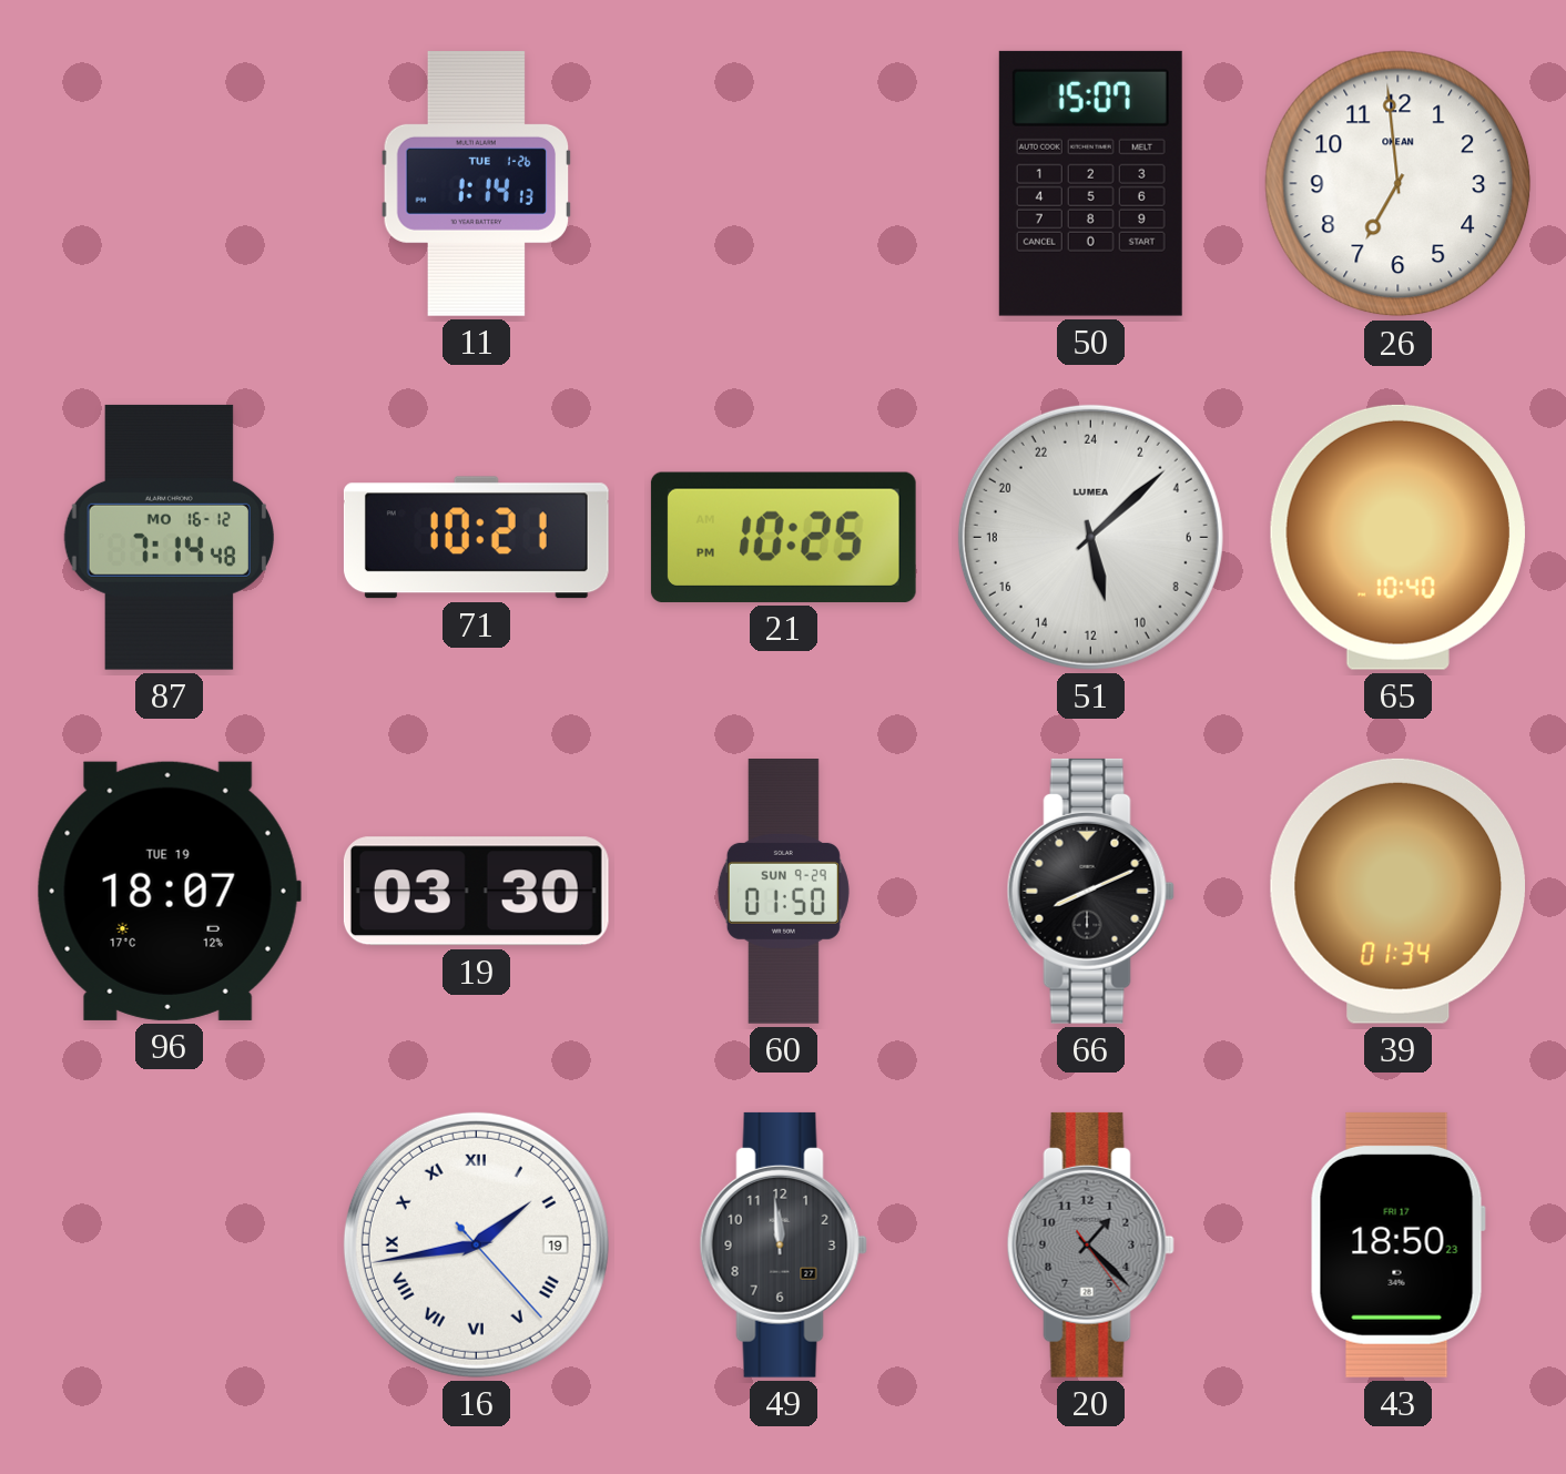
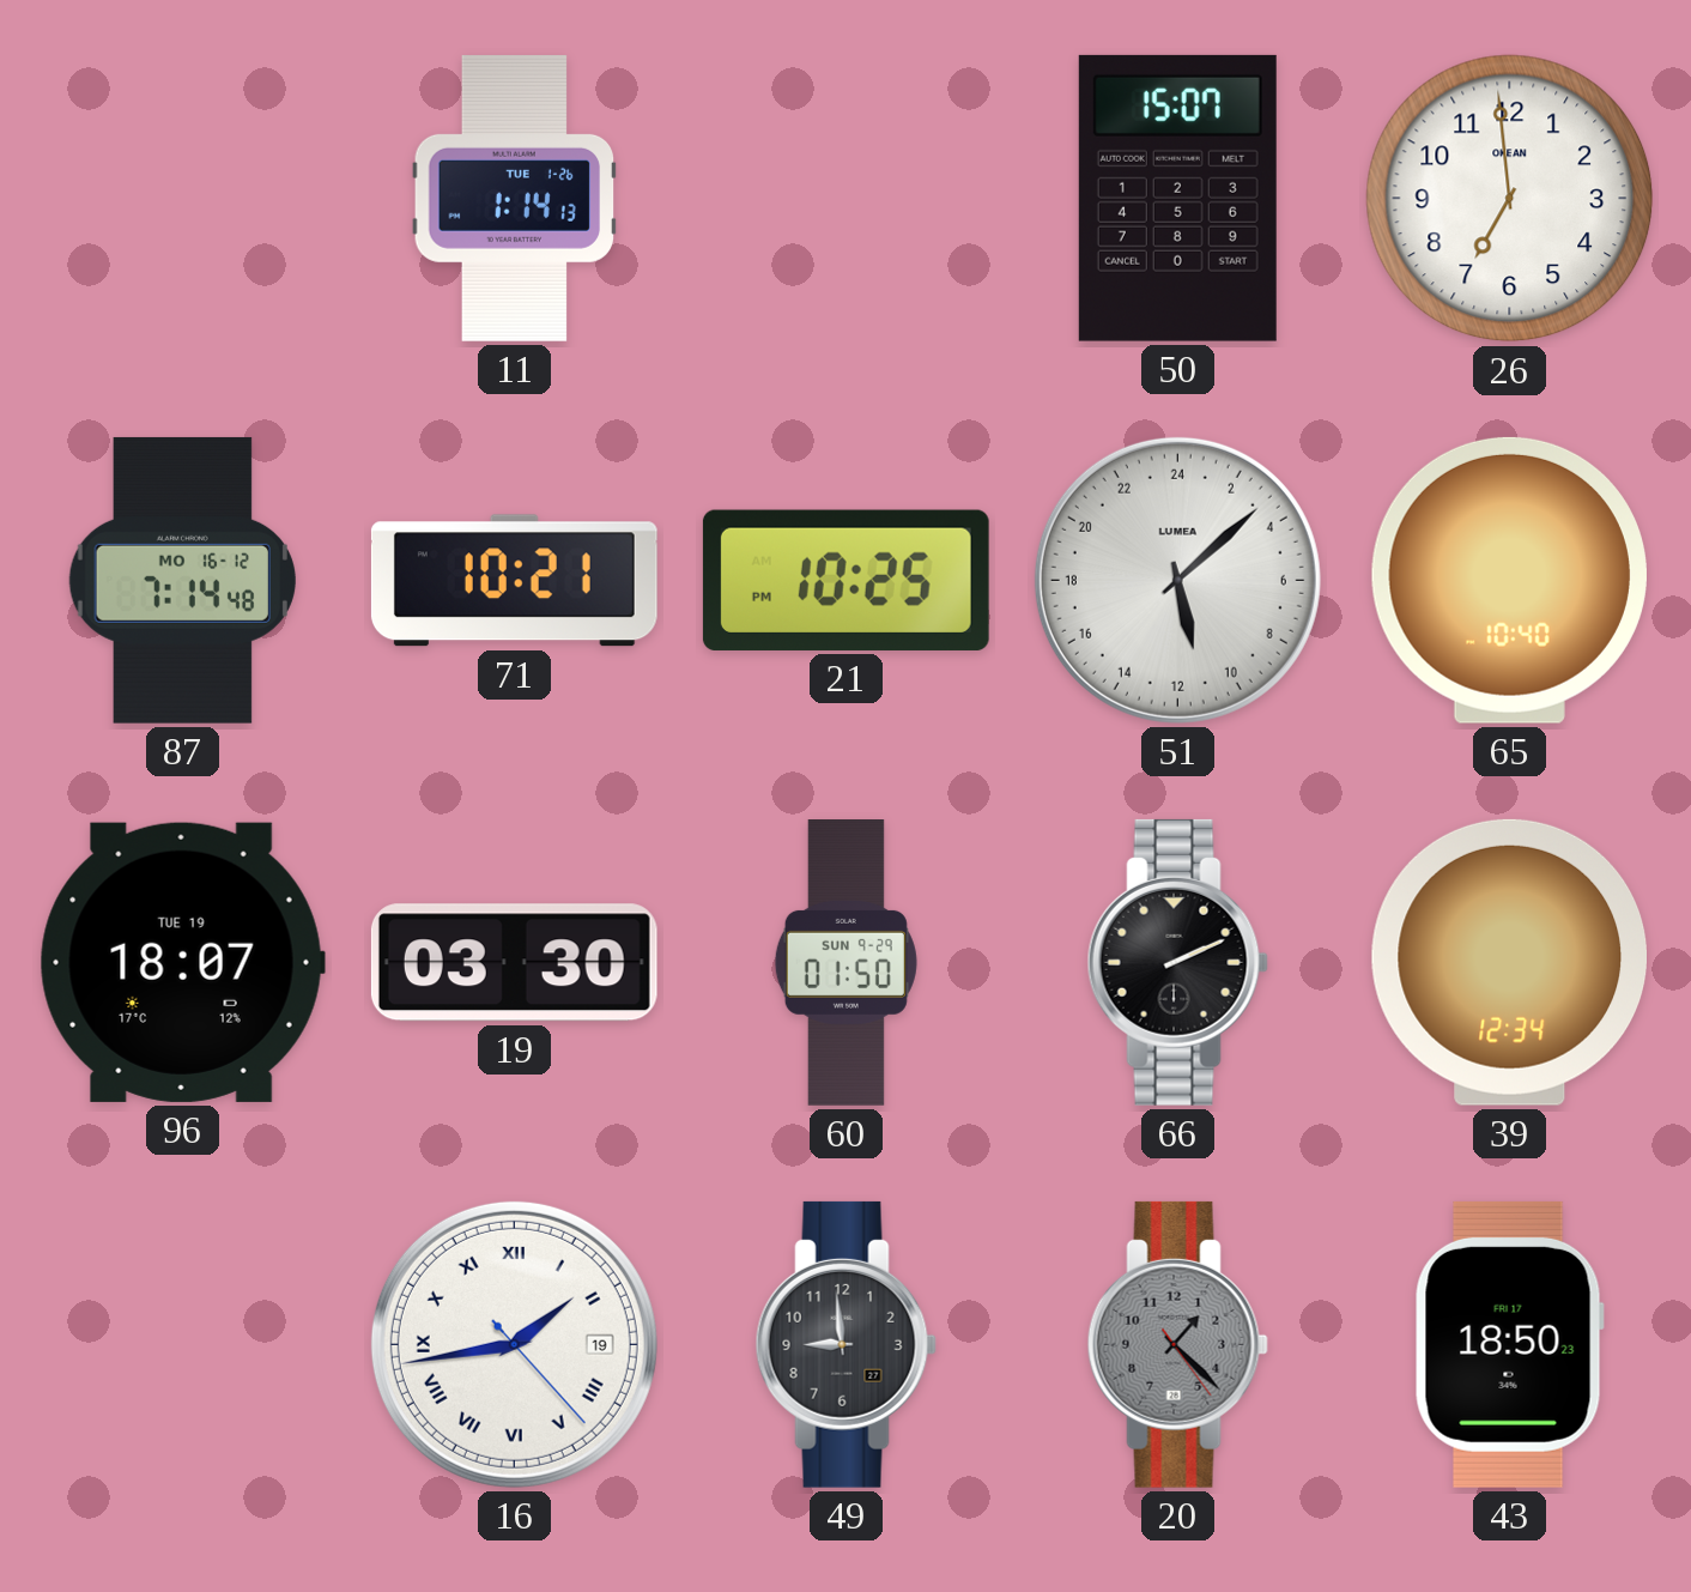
66: 8:11 -> 2:11
39: 01:34 -> 12:34
49: 11:59 -> 8:59
